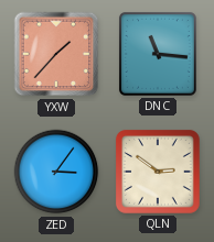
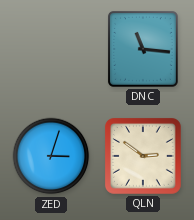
YXW: 1:37 -> none
ZED: 3:06 -> 3:03
